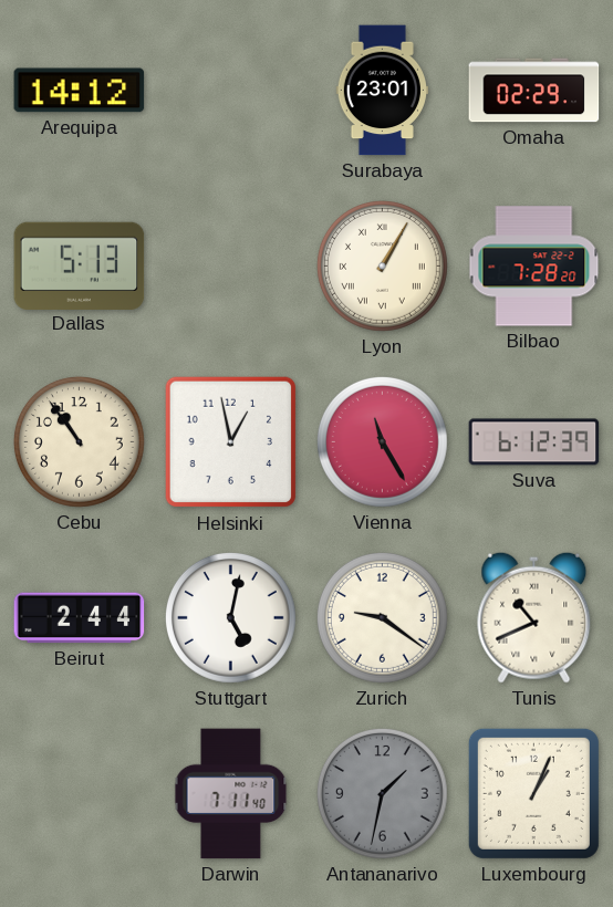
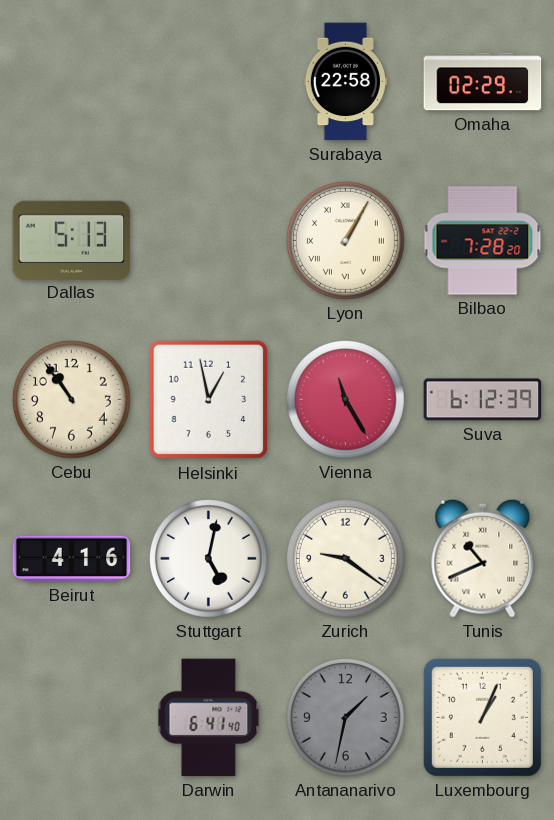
Arequipa: 14:12 -> none
Surabaya: 23:01 -> 22:58
Beirut: 2:44 -> 4:16
Darwin: 7:11 -> 6:41
